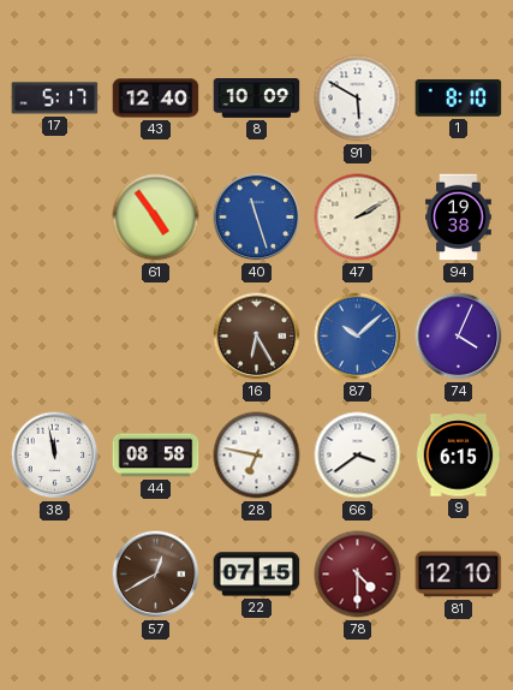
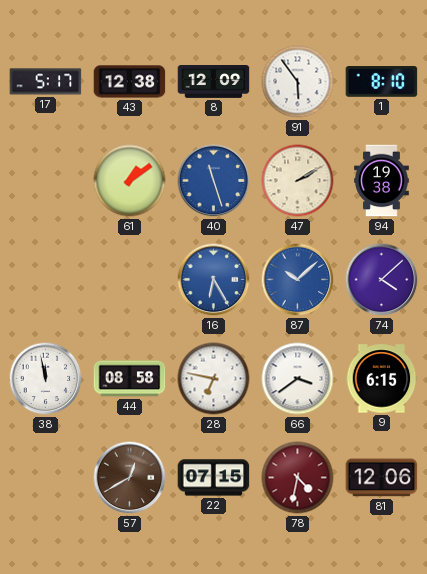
43: 12:40 -> 12:38
8: 10:09 -> 12:09
91: 5:50 -> 5:54
61: 4:54 -> 1:09
16 dial: brown -> blue
74: 4:04 -> 4:08
78: 4:30 -> 4:32
81: 12:10 -> 12:06
